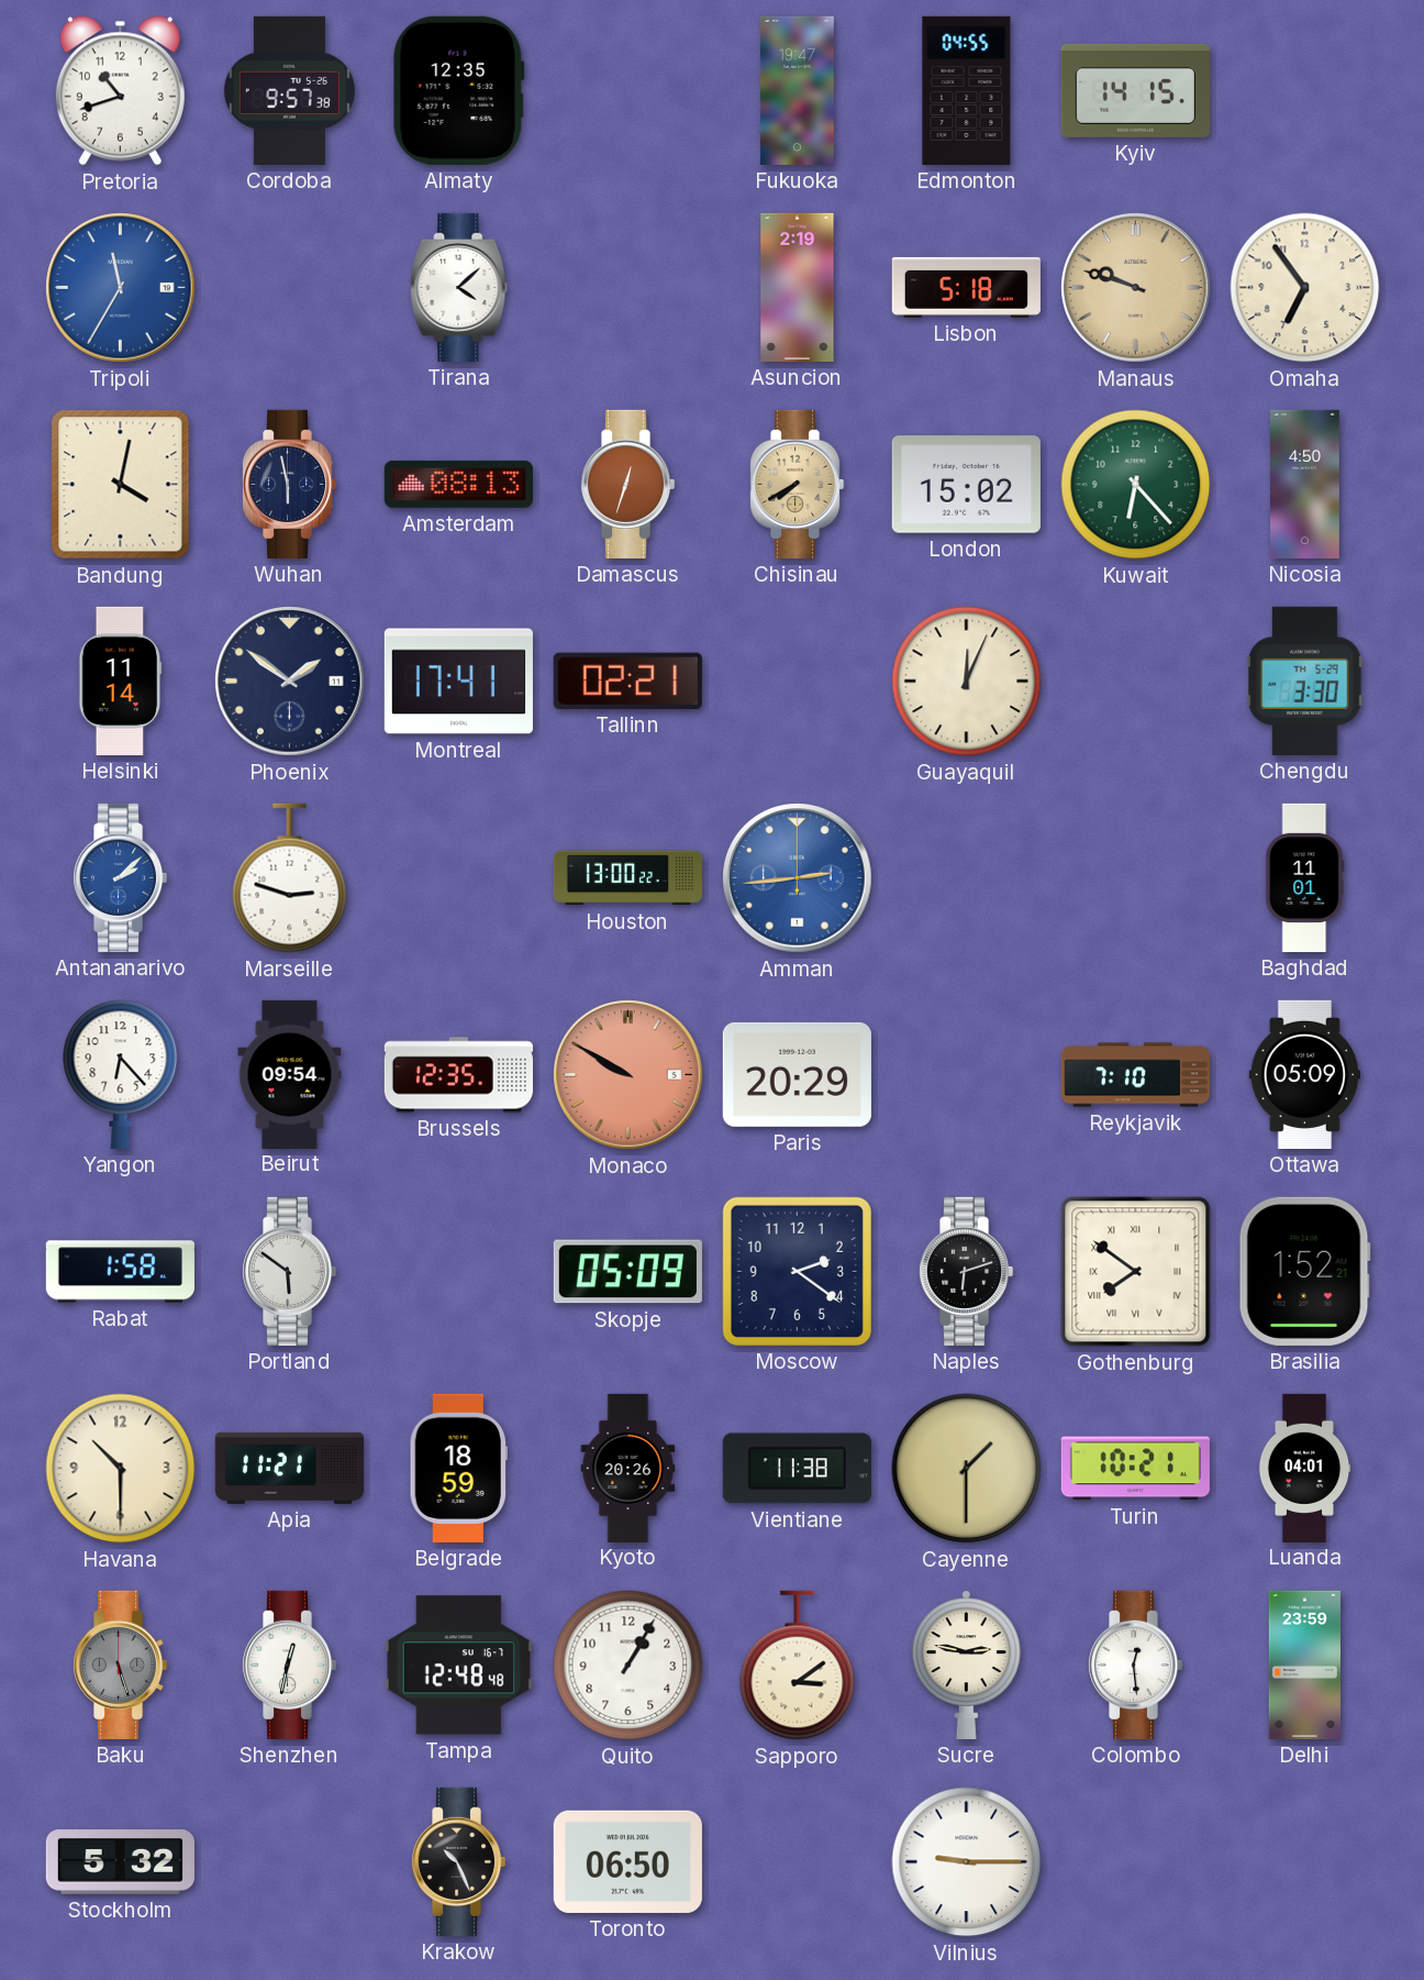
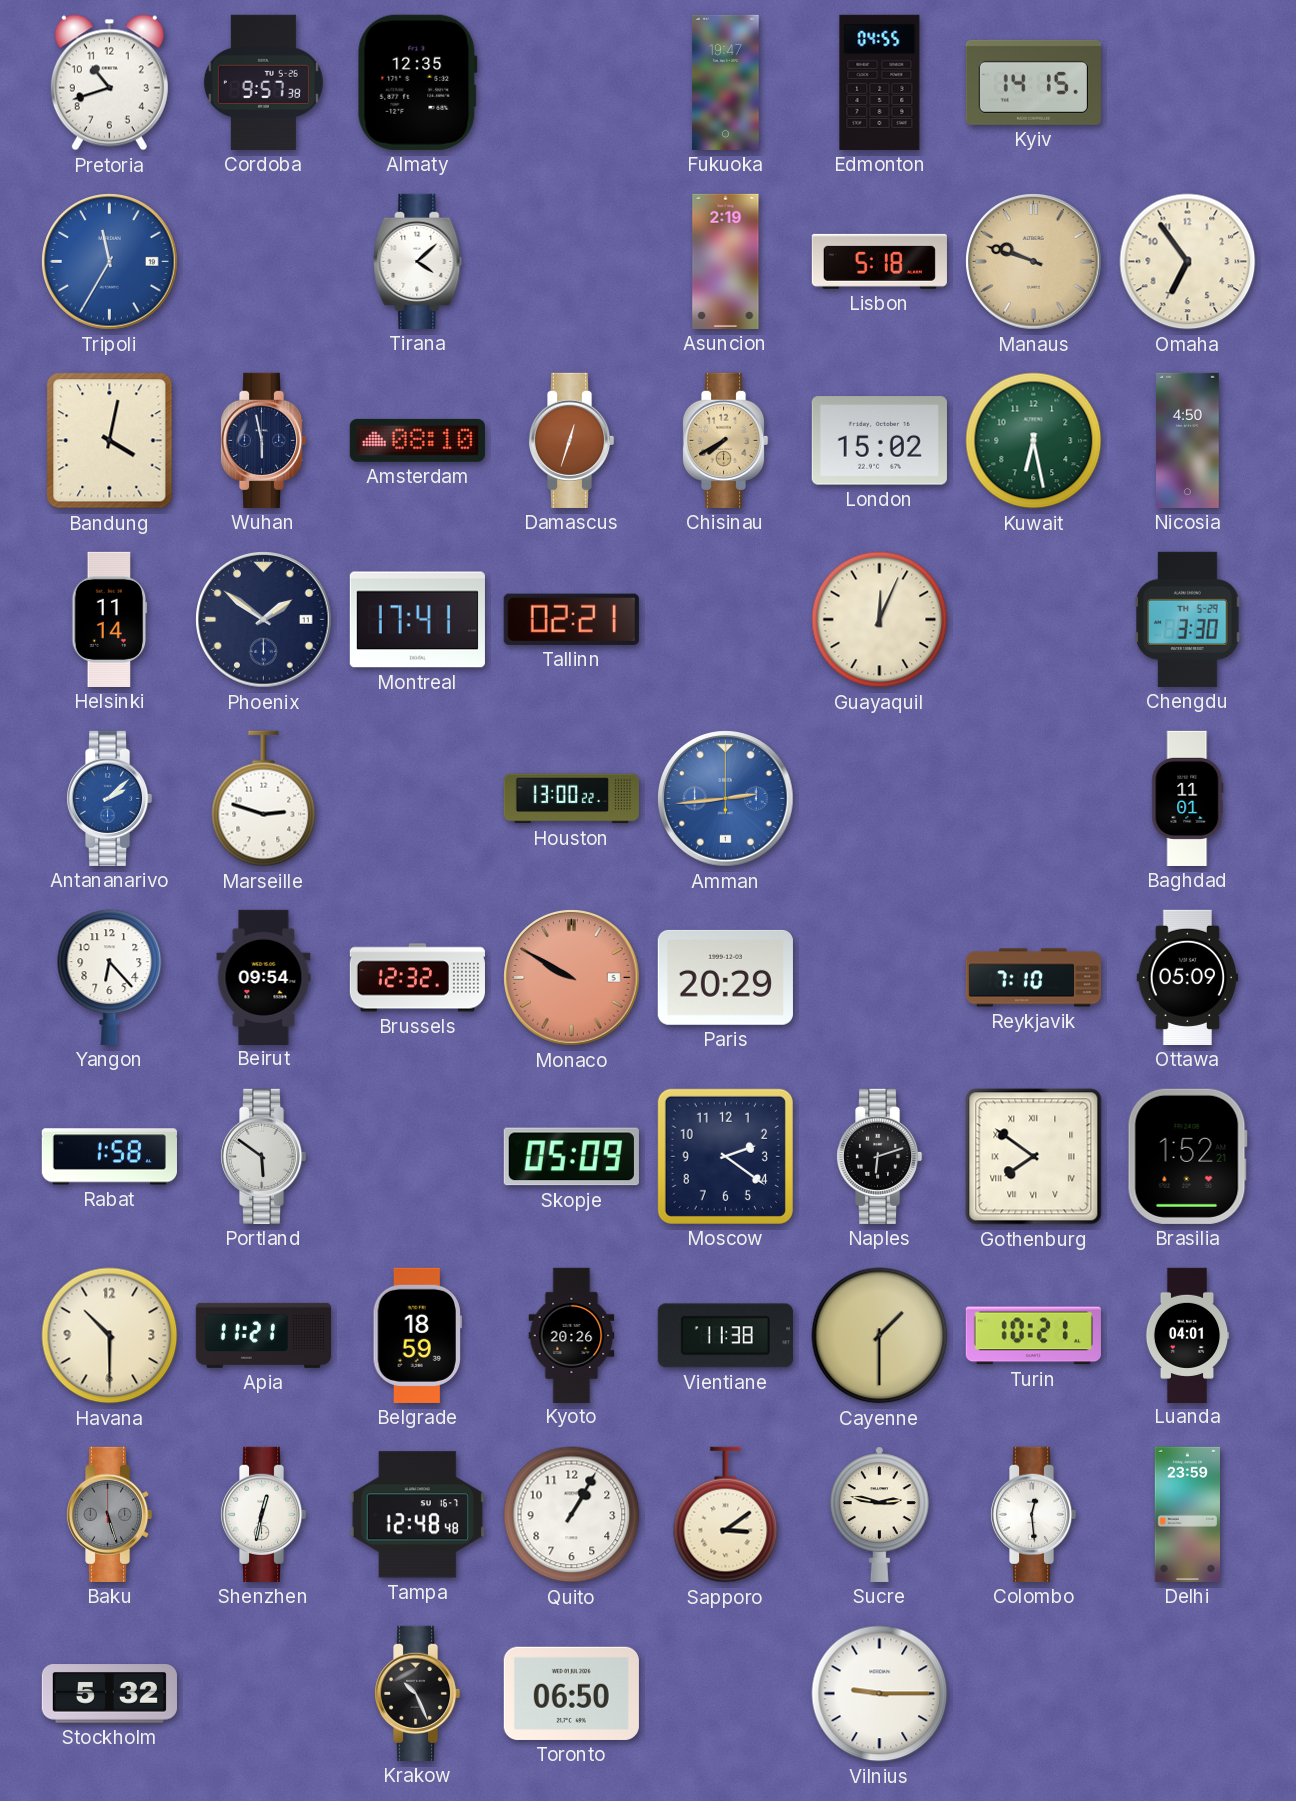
Amsterdam: 08:13 -> 08:10
Kuwait: 6:23 -> 6:28
Brussels: 12:35 -> 12:32
